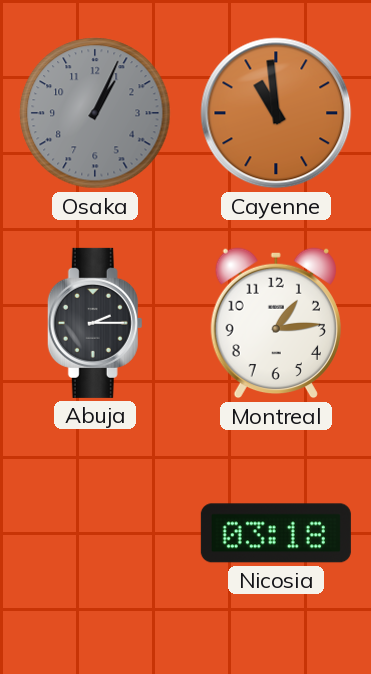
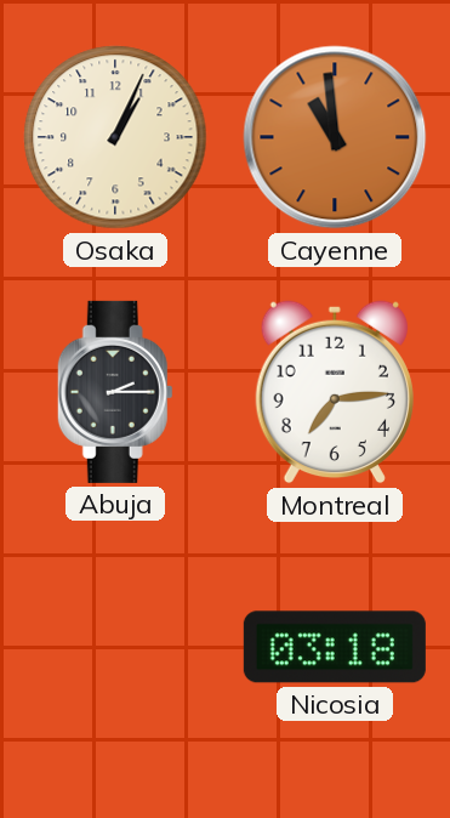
Osaka dial: grey -> cream
Montreal: 1:14 -> 7:14
